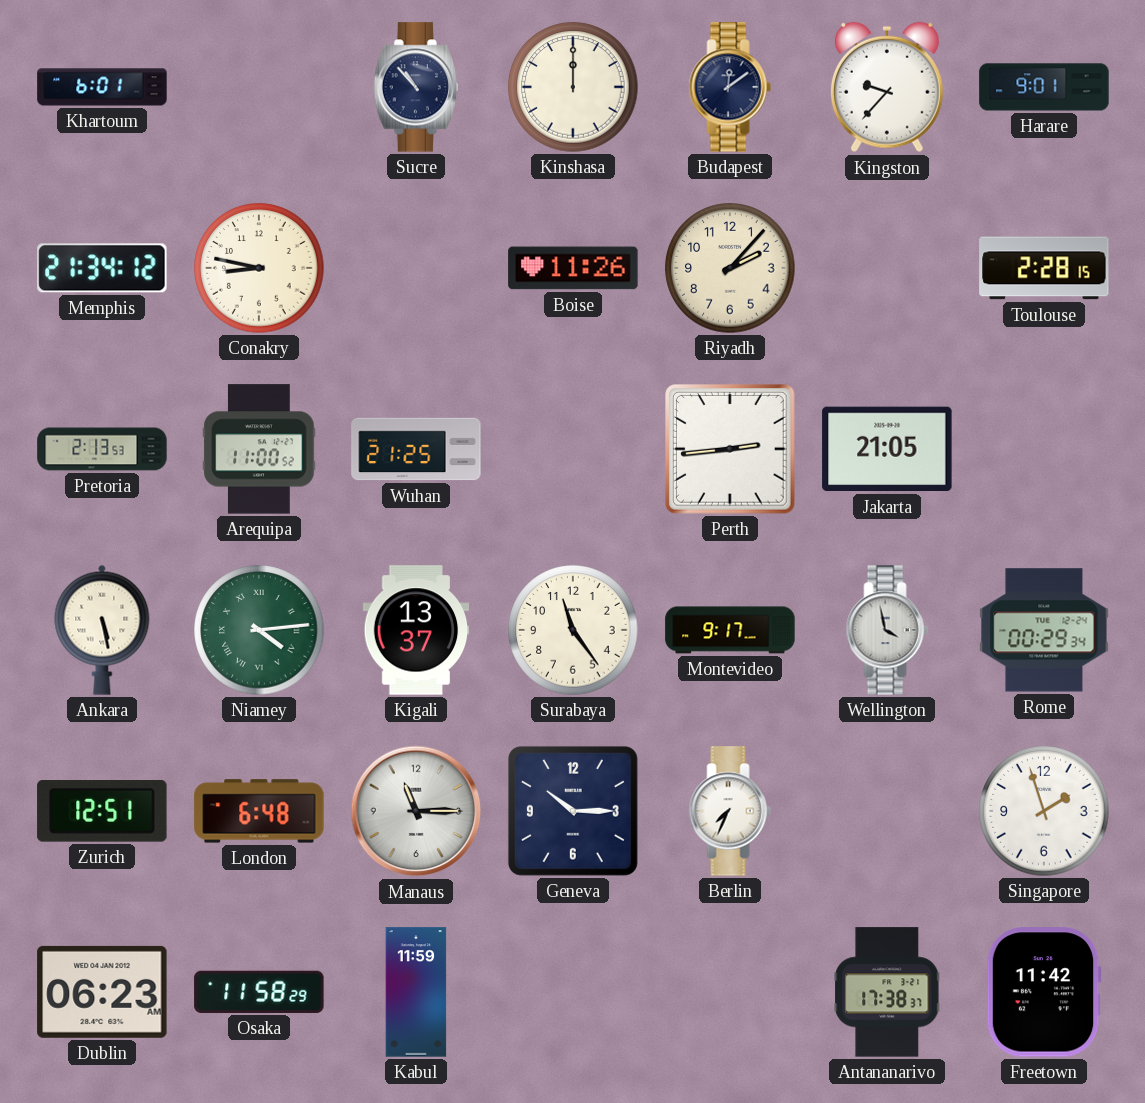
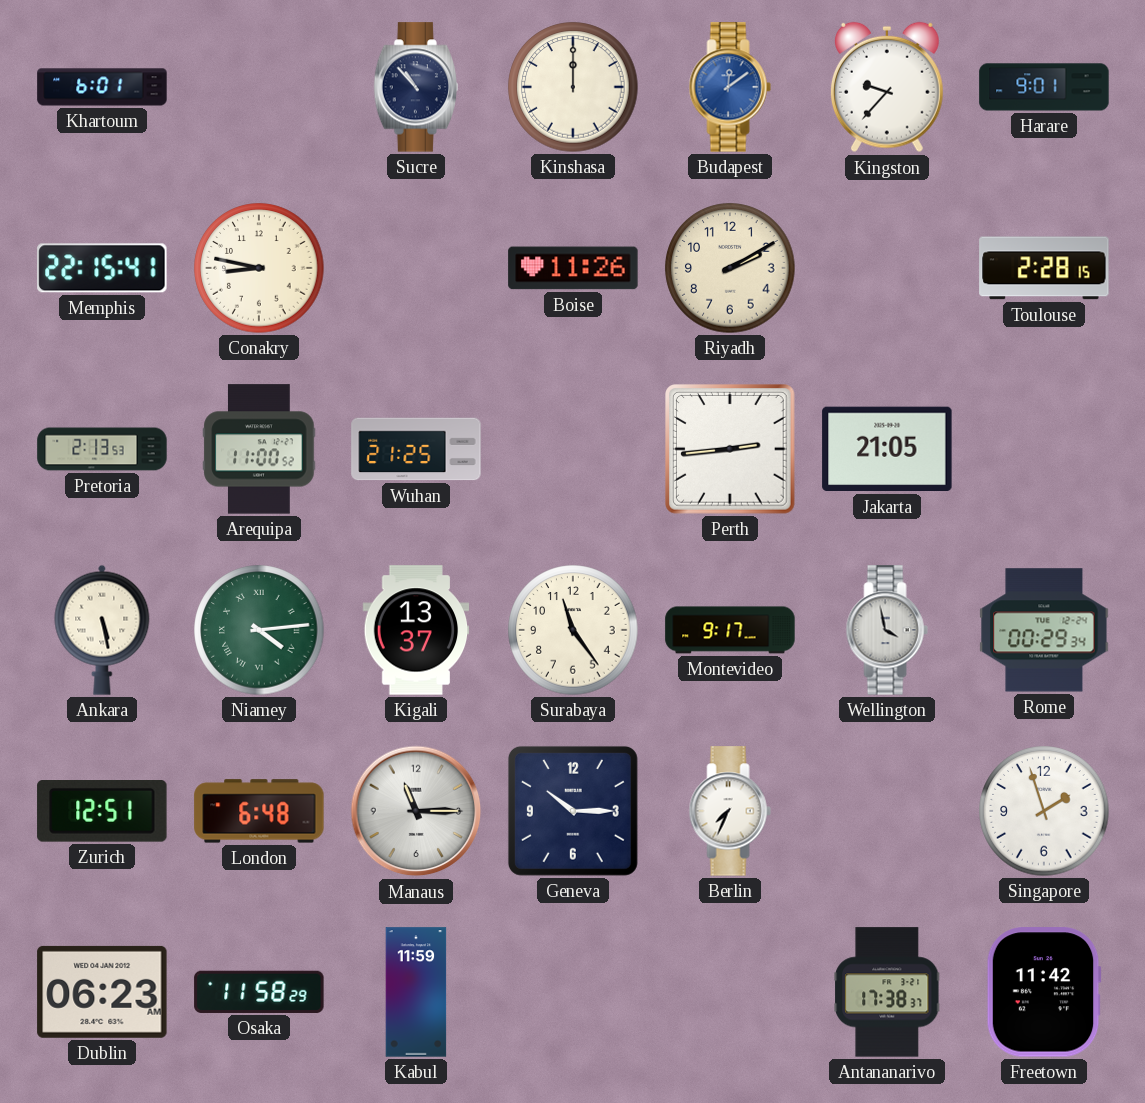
Budapest dial: navy -> blue
Memphis: 21:34 -> 22:15
Riyadh: 2:07 -> 2:10
